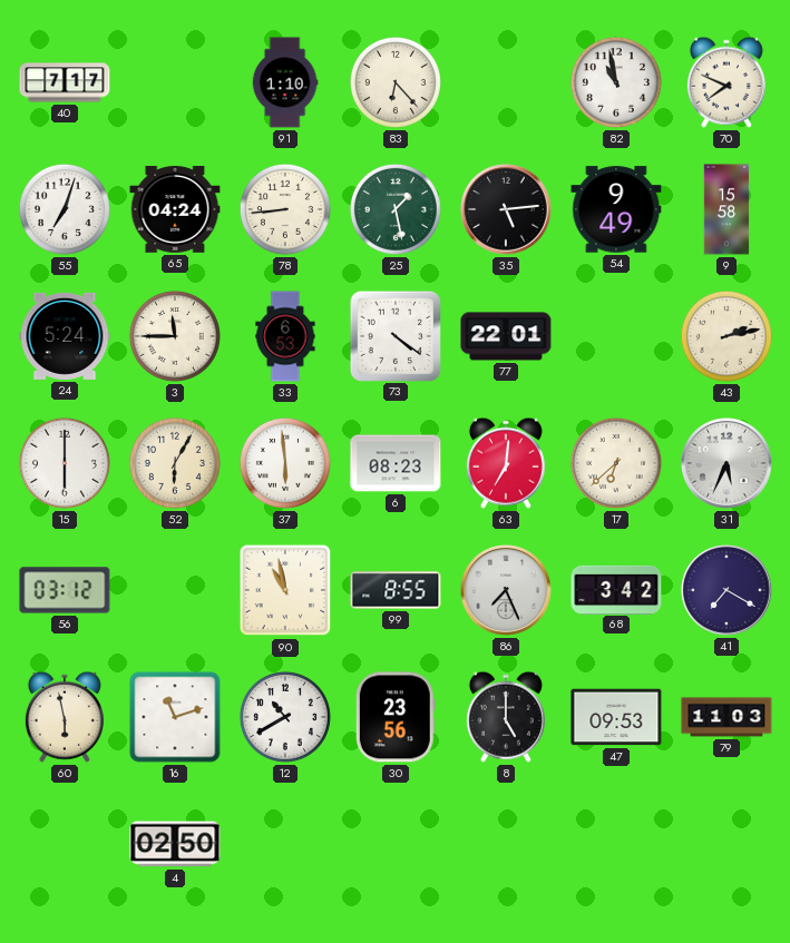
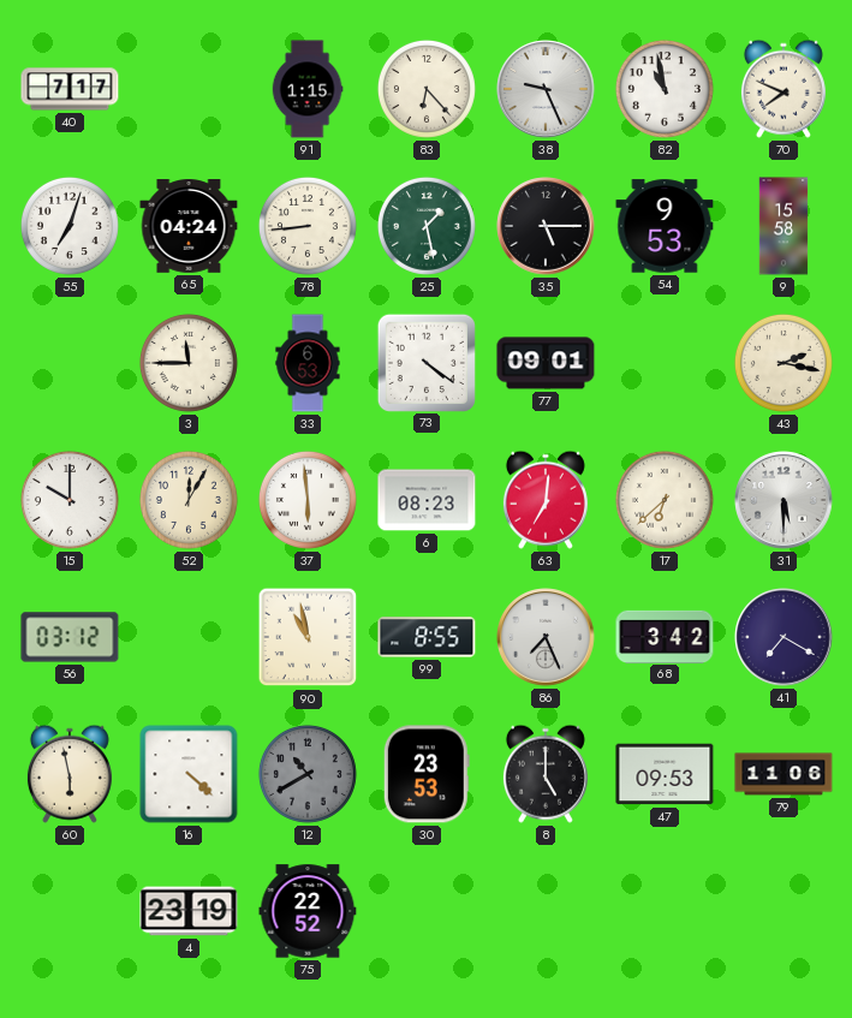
91: 1:10 -> 1:15
38: none -> 9:26
35: 5:14 -> 5:15
54: 9:49 -> 9:53
24: 5:24 -> none
77: 22:01 -> 09:01
43: 2:13 -> 2:17
15: 6:00 -> 10:00
52: 6:05 -> 12:05
31: 5:34 -> 5:30
16: 11:12 -> 4:22
12 dial: white -> grey
30: 23:56 -> 23:53
79: 11:03 -> 11:06
4: 02:50 -> 23:19
75: none -> 22:52
